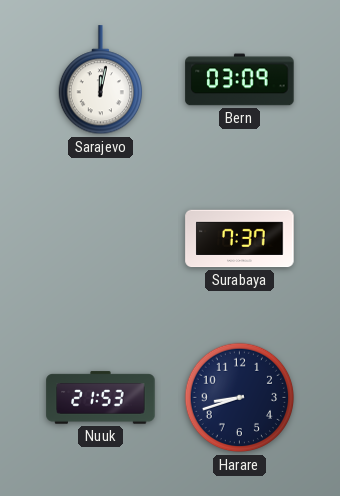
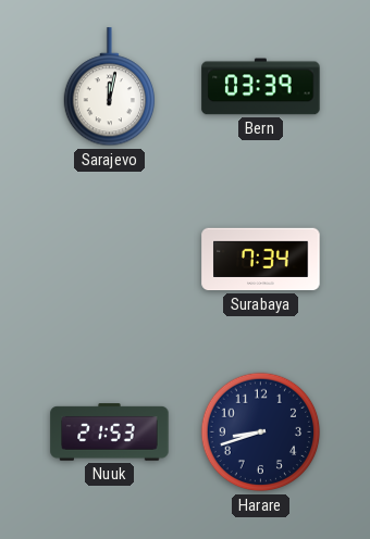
Bern: 03:09 -> 03:39
Surabaya: 7:37 -> 7:34
